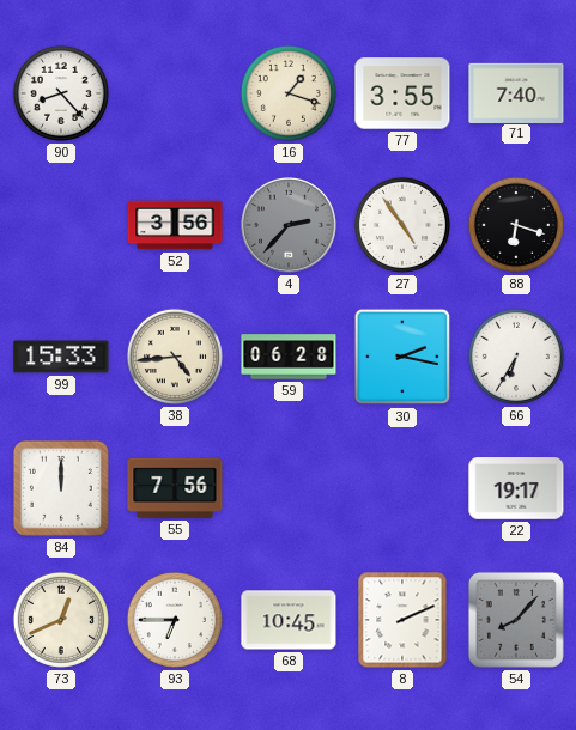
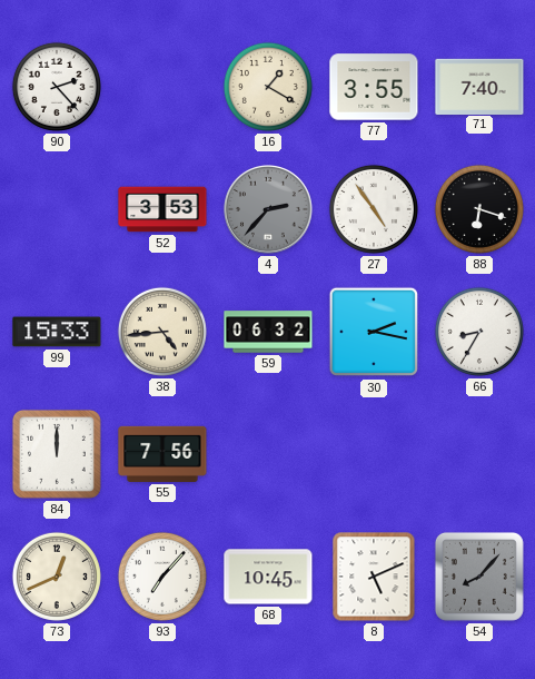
90: 8:23 -> 2:23
16: 1:18 -> 1:20
52: 3:56 -> 3:53
59: 06:28 -> 06:32
66: 6:35 -> 8:35
22: 19:17 -> none
93: 6:45 -> 7:07
8: 2:11 -> 5:11
